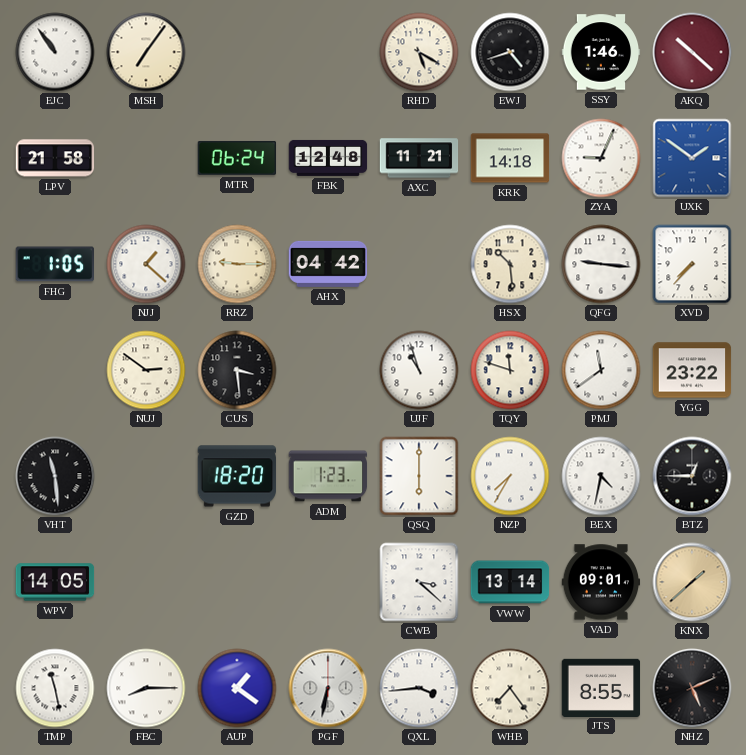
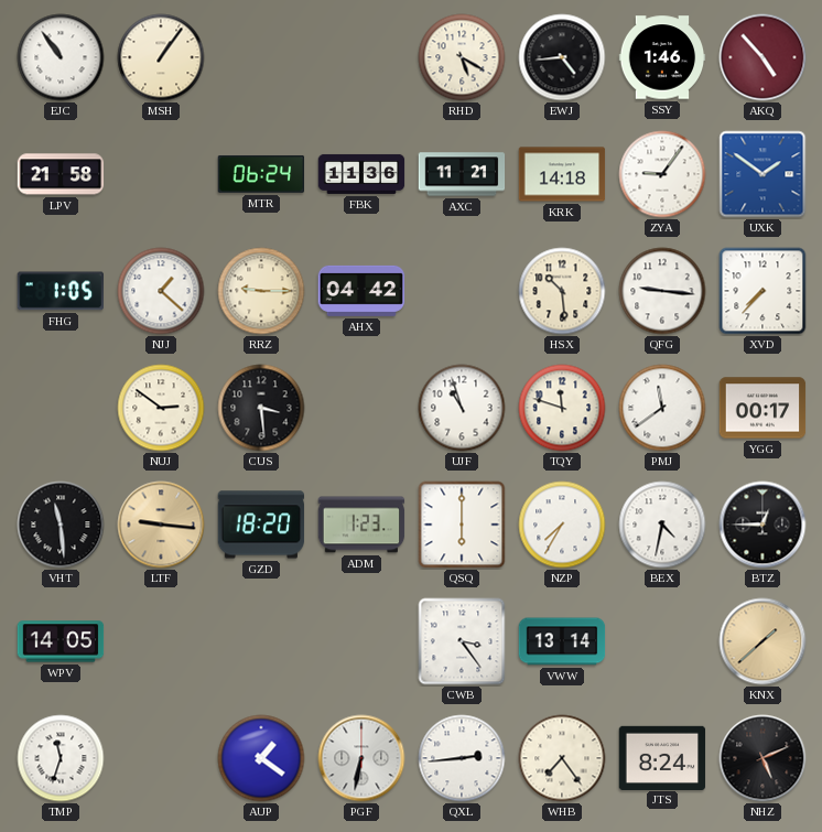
MSH: 7:06 -> 1:06
EWJ: 4:42 -> 4:44
AKQ: 10:22 -> 4:53
FBK: 12:48 -> 11:36
ZYA: 9:04 -> 9:06
YGG: 23:22 -> 00:17
LTF: none -> 9:16
CWB: 3:22 -> 3:24
VAD: 09:01 -> none
TMP: 11:28 -> 11:33
FBC: 8:15 -> none
QXL: 3:44 -> 2:44
JTS: 8:55 -> 8:24
